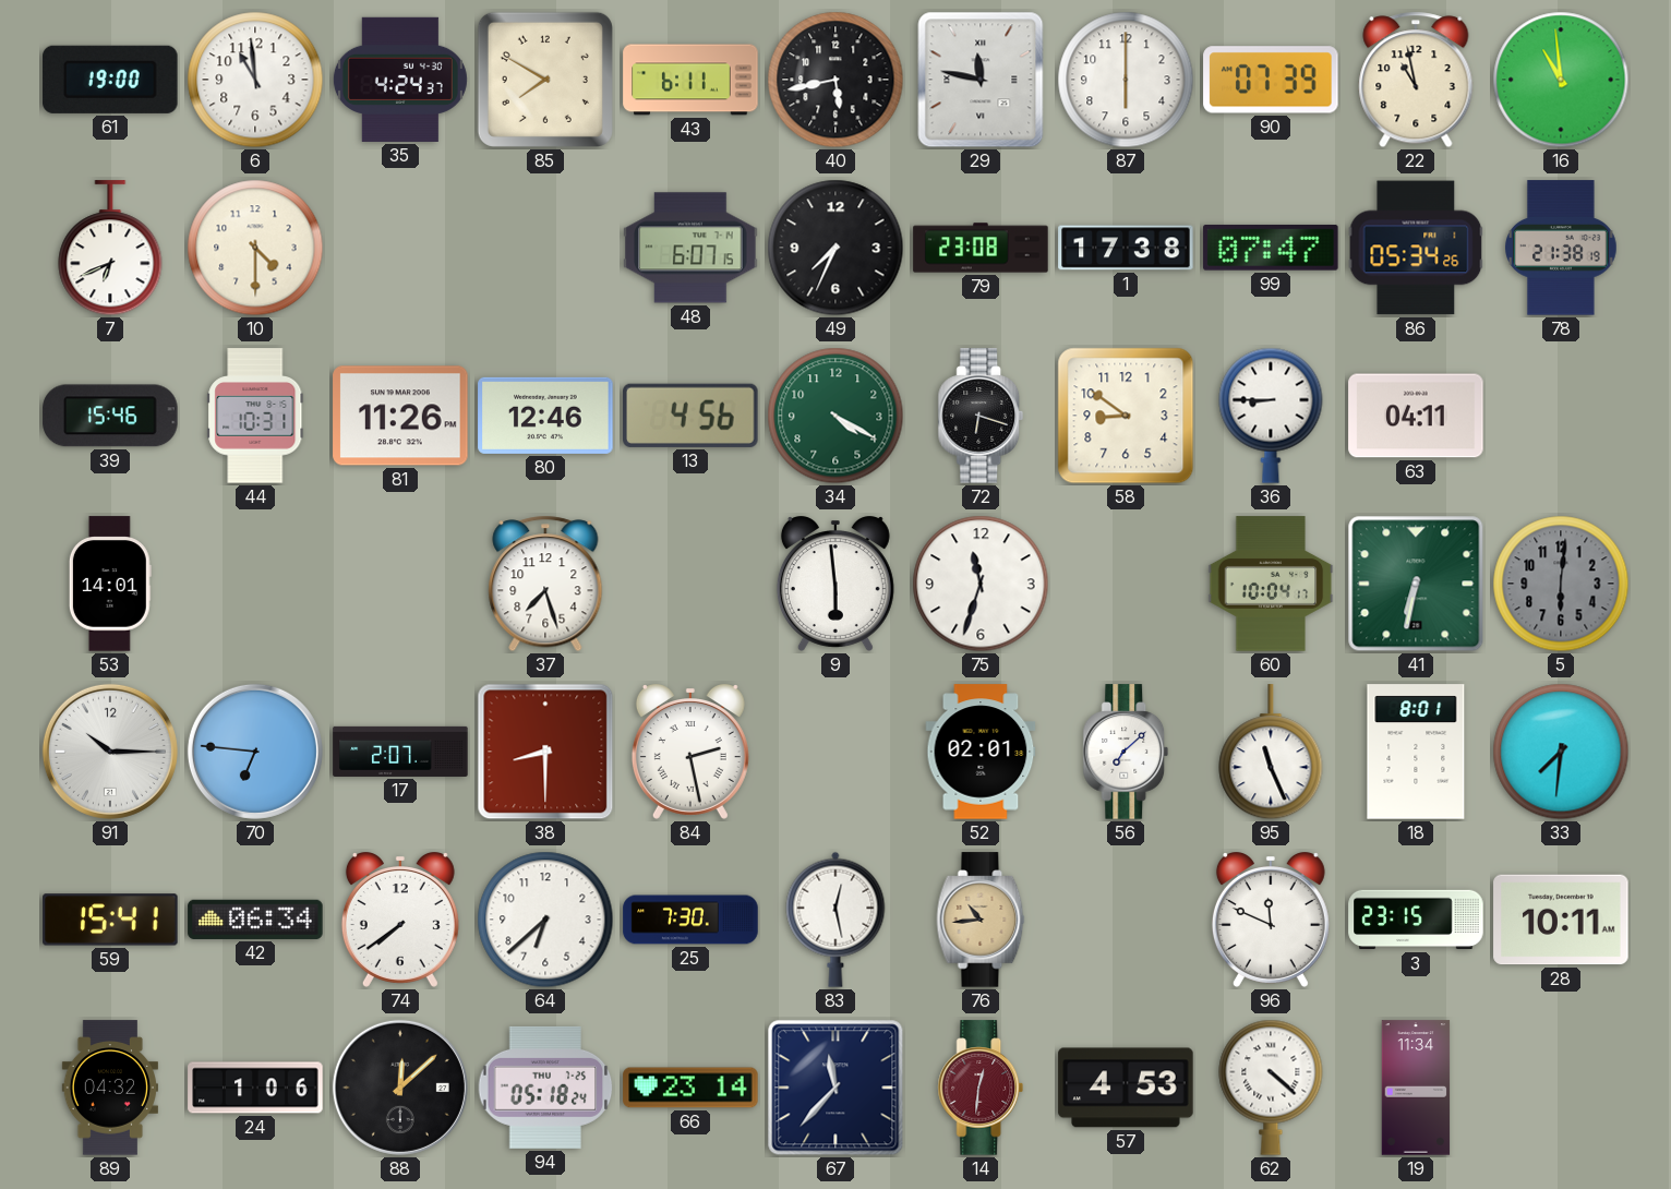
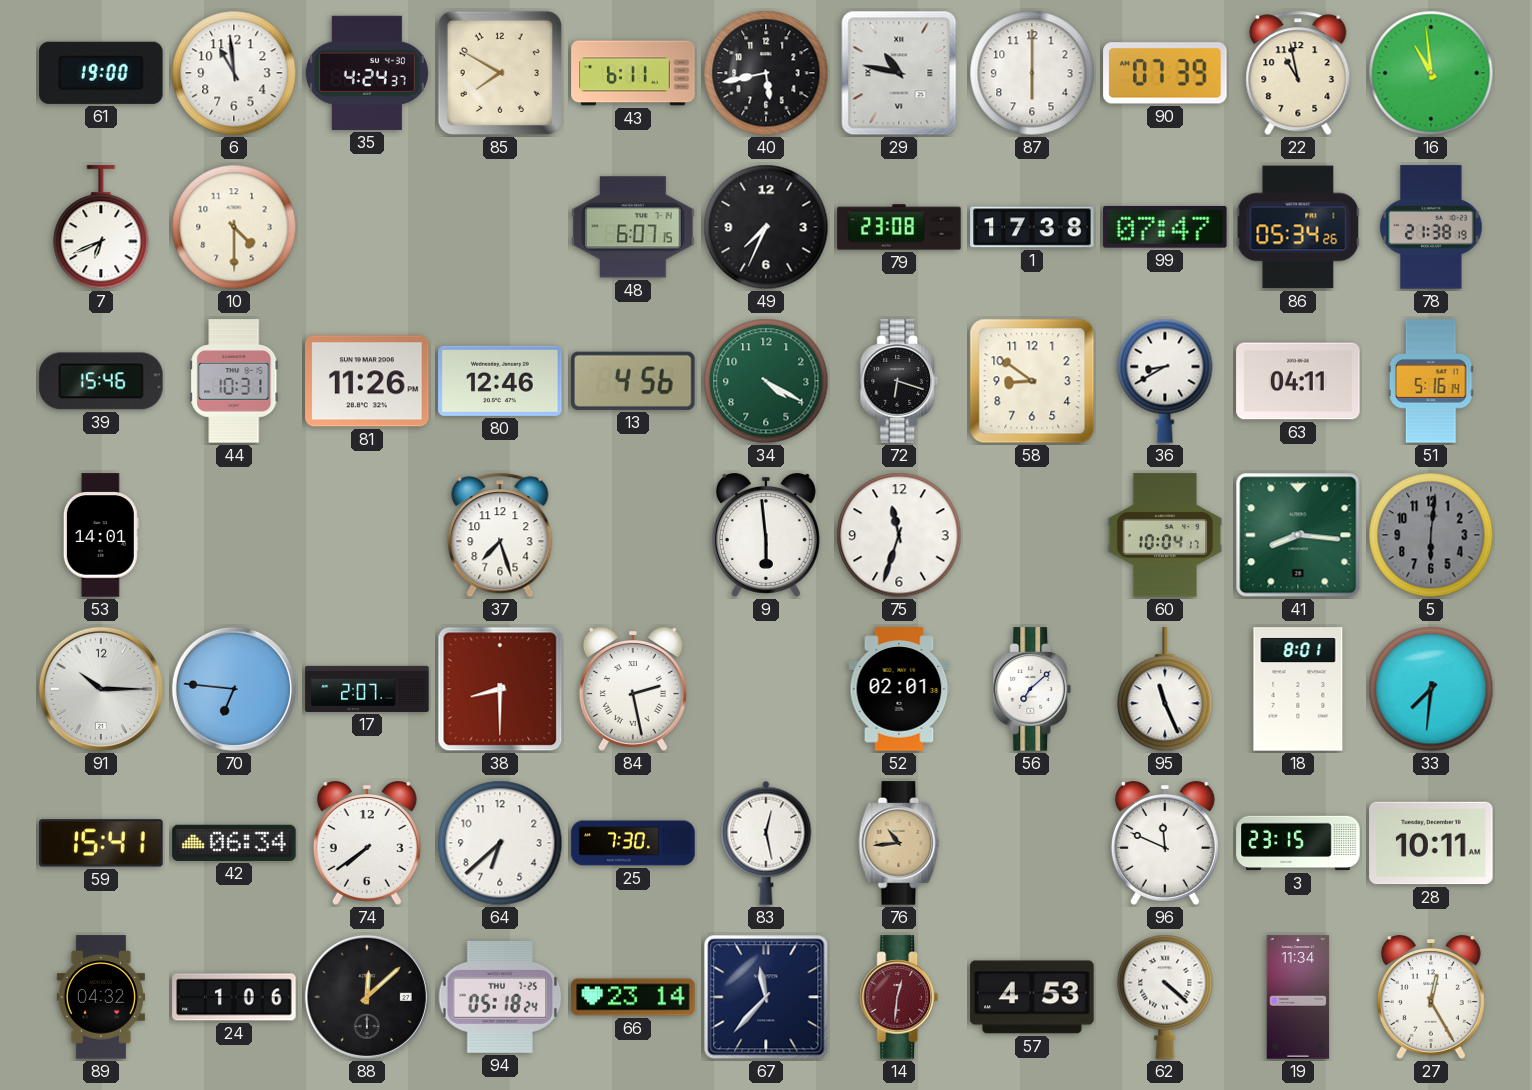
29: 11:47 -> 10:47
36: 8:45 -> 8:40
51: none -> 5:16
41: 6:32 -> 8:16
27: none -> 12:25
